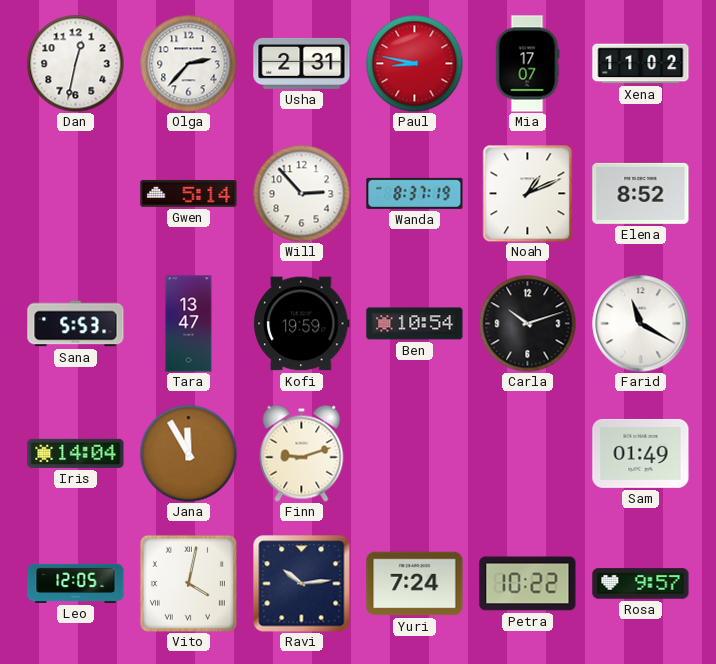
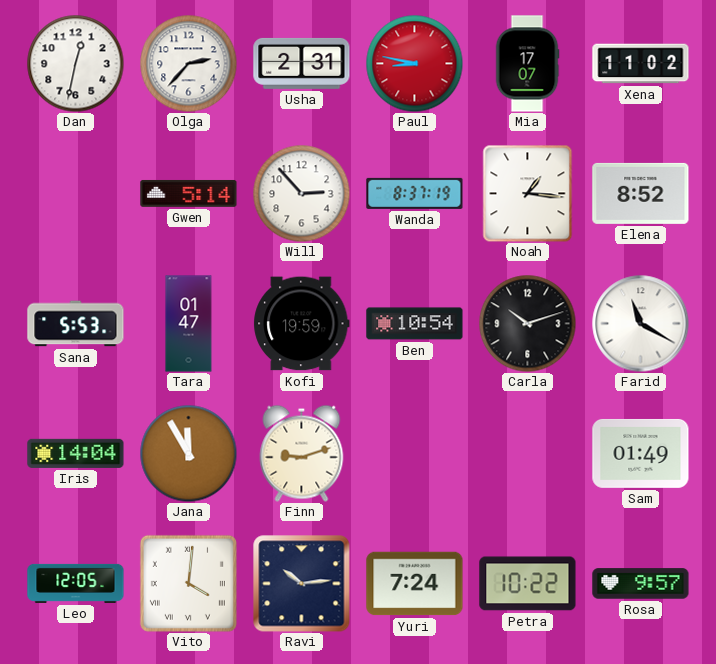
Noah: 1:11 -> 1:16
Tara: 13:47 -> 01:47
Vito: 4:02 -> 4:01
